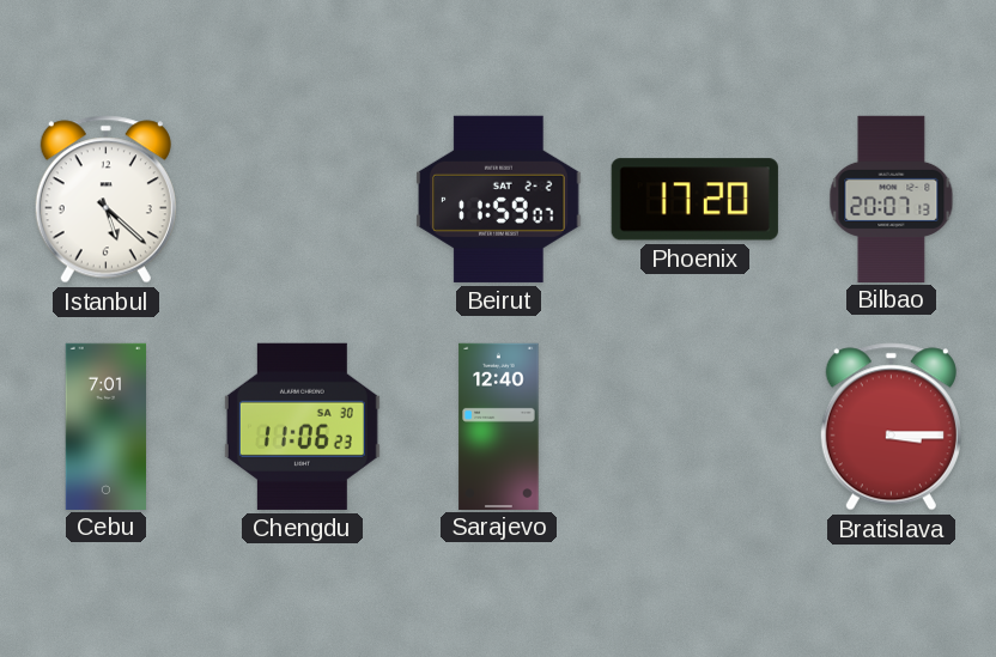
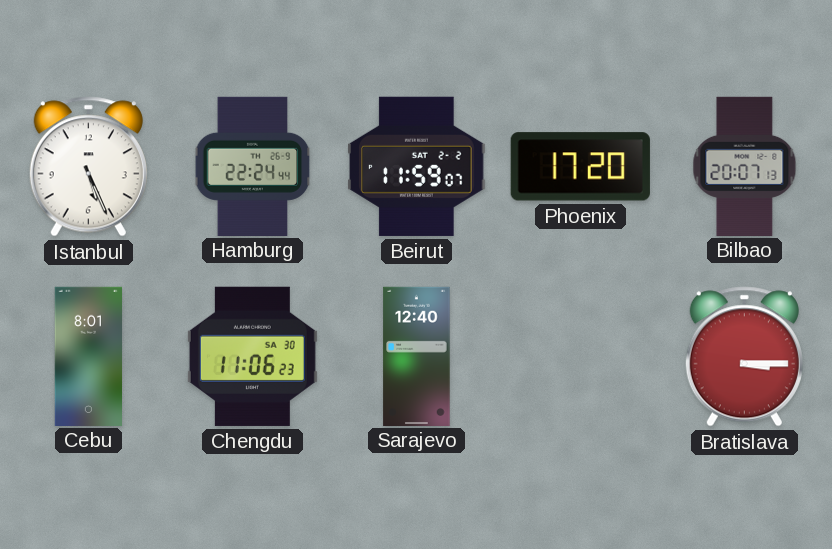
Istanbul: 5:22 -> 5:26
Hamburg: none -> 22:24
Cebu: 7:01 -> 8:01
